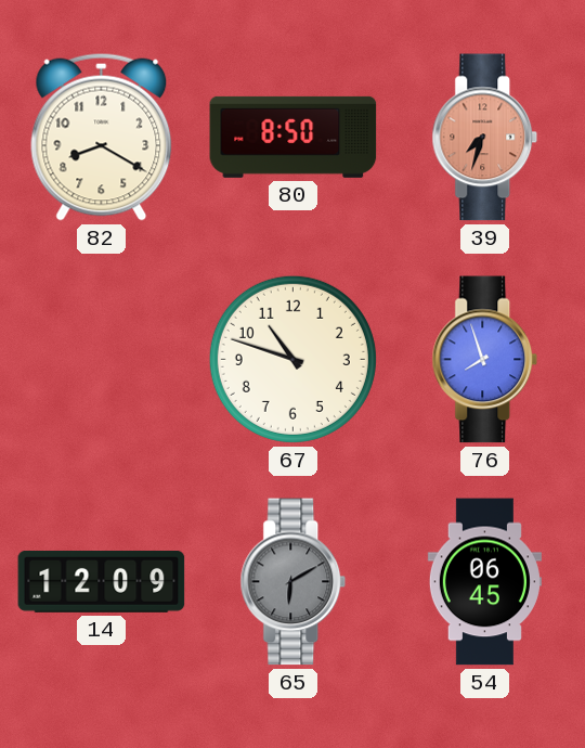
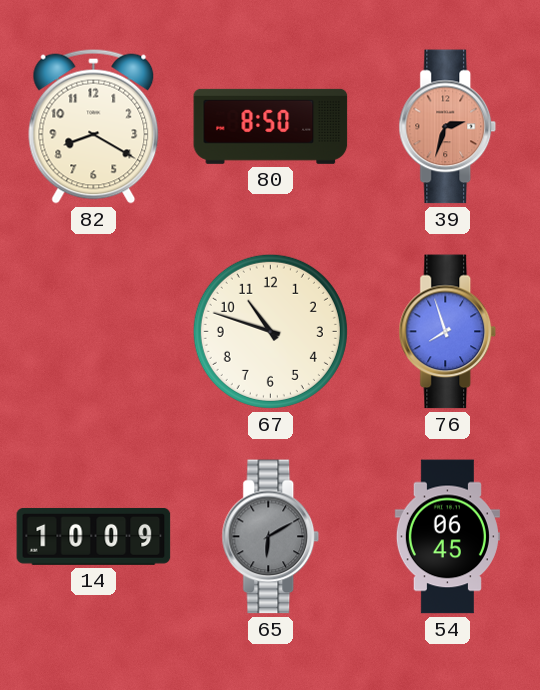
39: 7:33 -> 2:33
14: 12:09 -> 10:09
